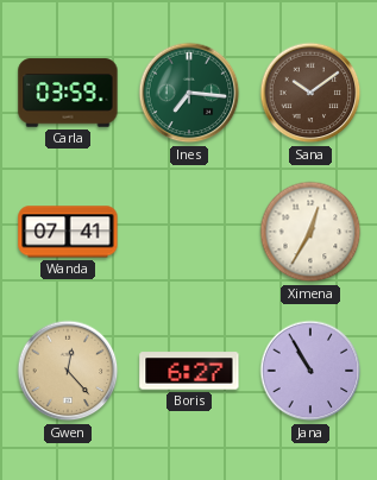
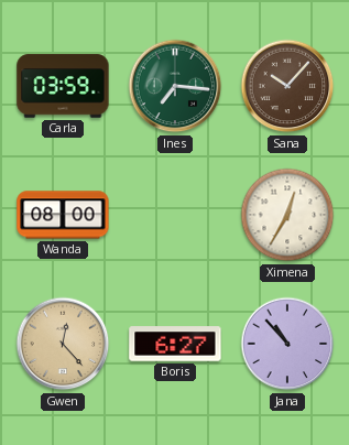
Sana: 10:09 -> 10:07
Wanda: 07:41 -> 08:00
Jana: 10:55 -> 10:53
